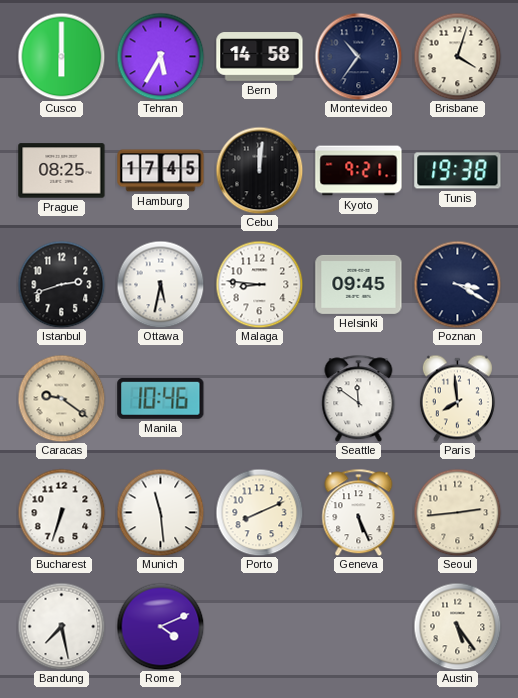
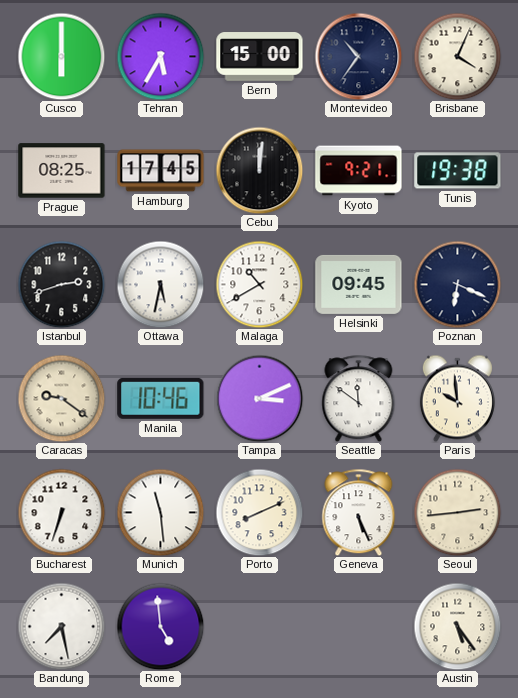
Bern: 14:58 -> 15:00
Brisbane: 4:03 -> 4:04
Malaga: 8:46 -> 10:40
Poznan: 3:20 -> 6:19
Tampa: none -> 3:11
Paris: 7:59 -> 9:59
Rome: 4:11 -> 4:59
